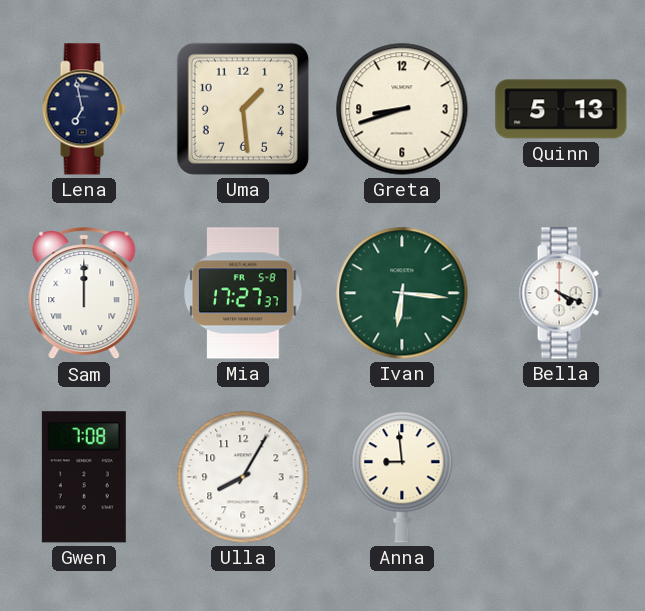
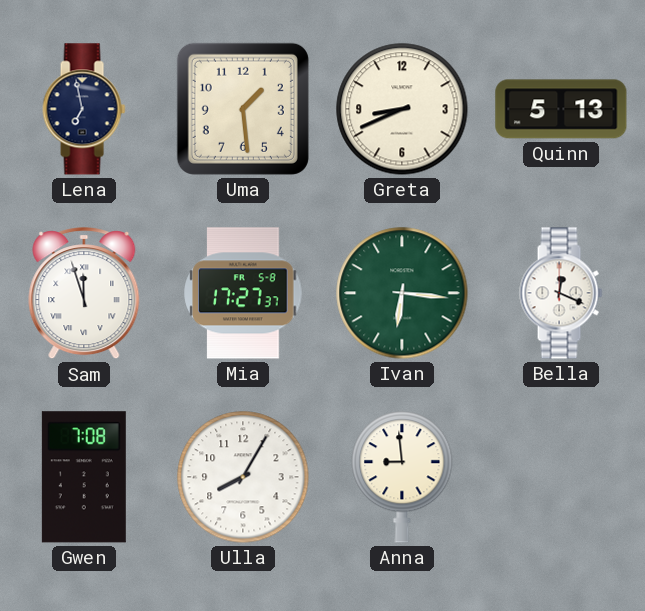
Greta: 8:42 -> 8:41
Sam: 12:00 -> 11:57
Bella: 4:19 -> 12:19
